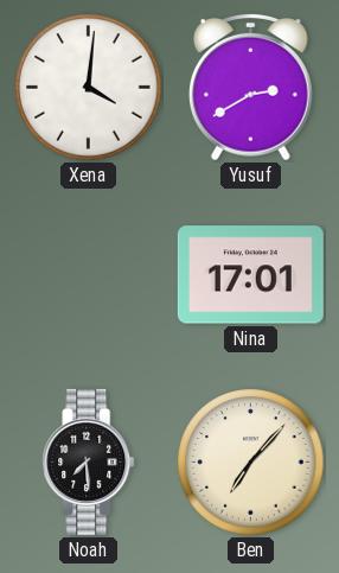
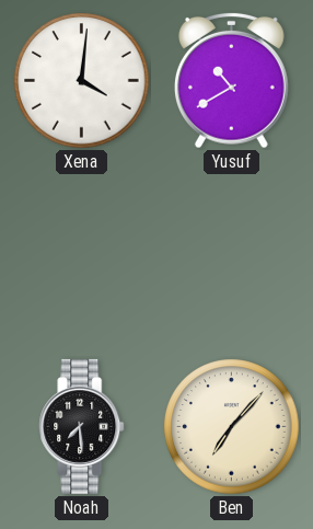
Yusuf: 2:40 -> 10:40
Nina: 17:01 -> none
